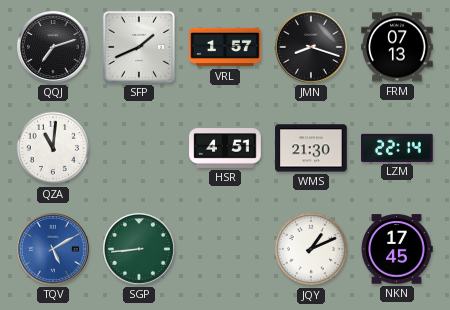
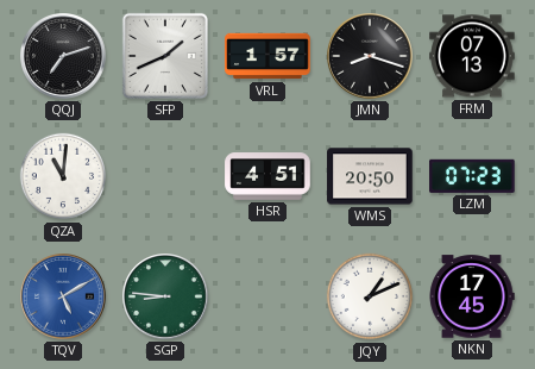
WMS: 21:30 -> 20:50
LZM: 22:14 -> 07:23
SGP: 8:44 -> 8:46
